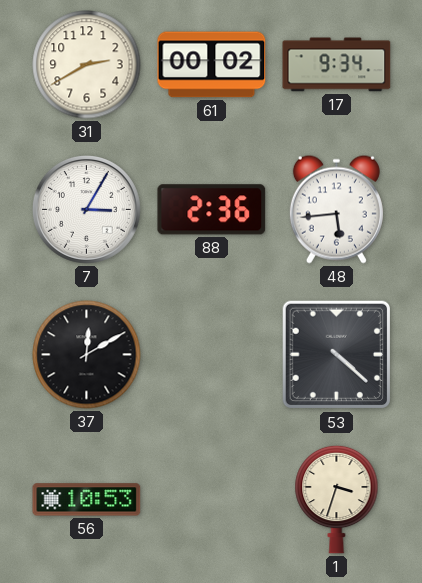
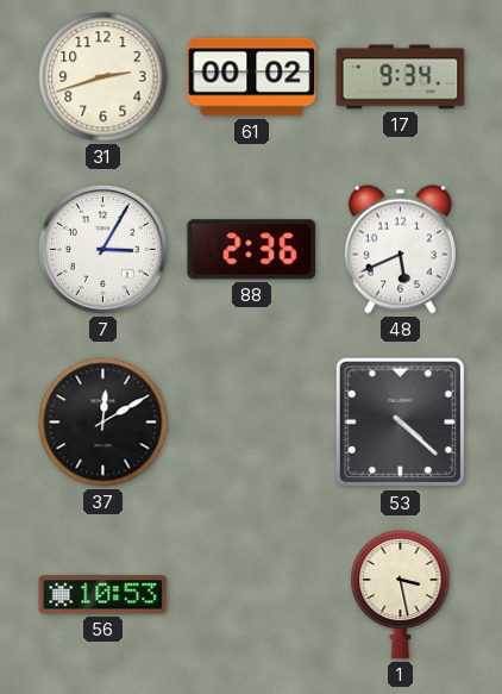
31: 2:40 -> 2:42
48: 5:44 -> 5:41
1: 3:33 -> 3:28
